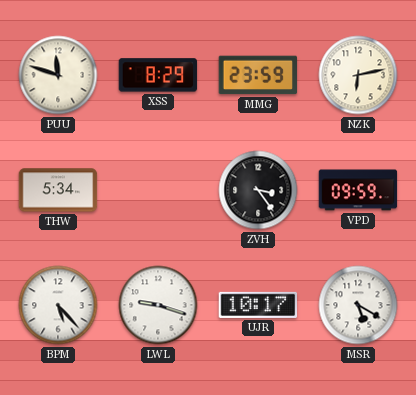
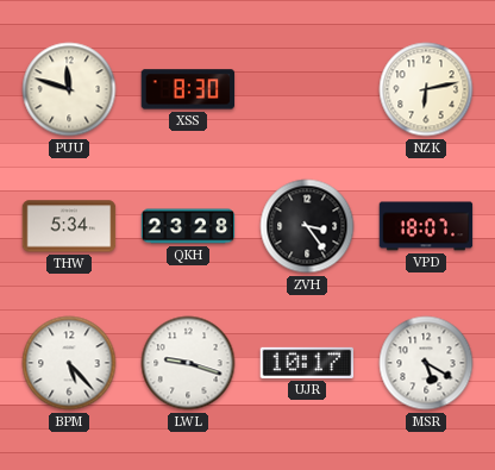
XSS: 8:29 -> 8:30
MMG: 23:59 -> none
QKH: none -> 23:28
VPD: 09:59 -> 18:07
